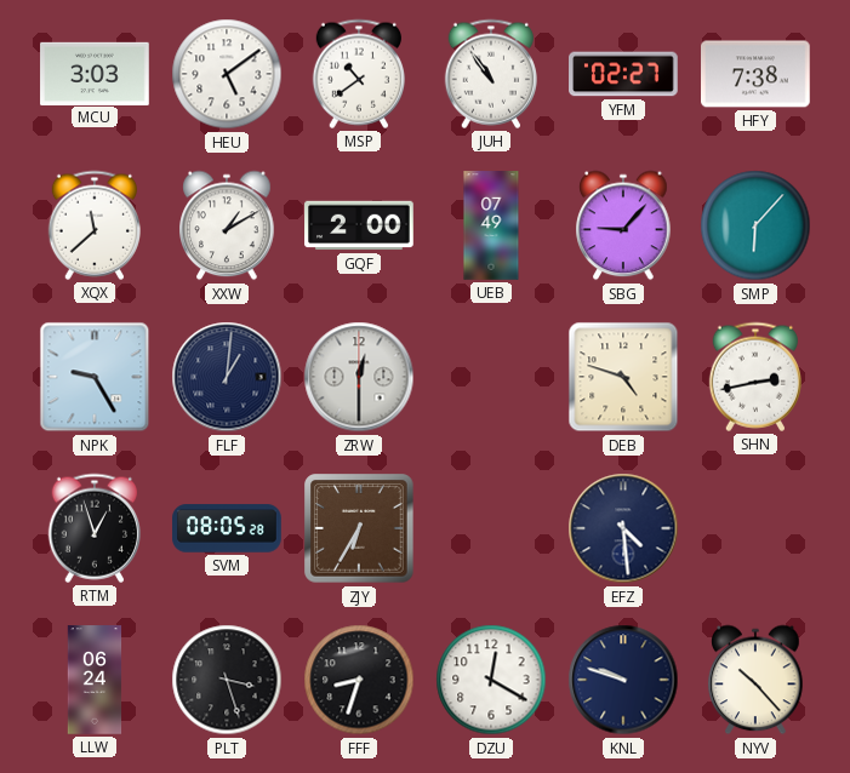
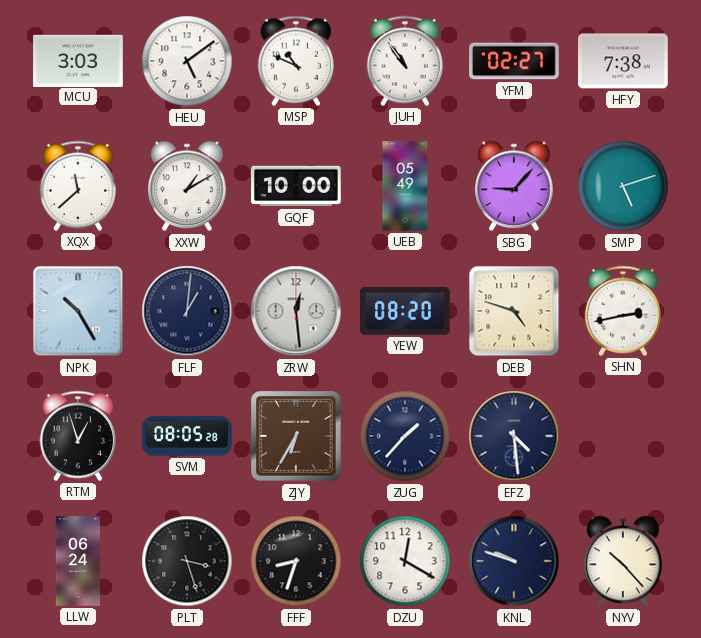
MSP: 10:39 -> 10:49
GQF: 2:00 -> 10:00
UEB: 07:49 -> 05:49
SMP: 6:07 -> 5:12
NPK: 9:25 -> 10:25
ZRW: 12:30 -> 12:29
YEW: none -> 08:20
ZUG: none -> 1:37
